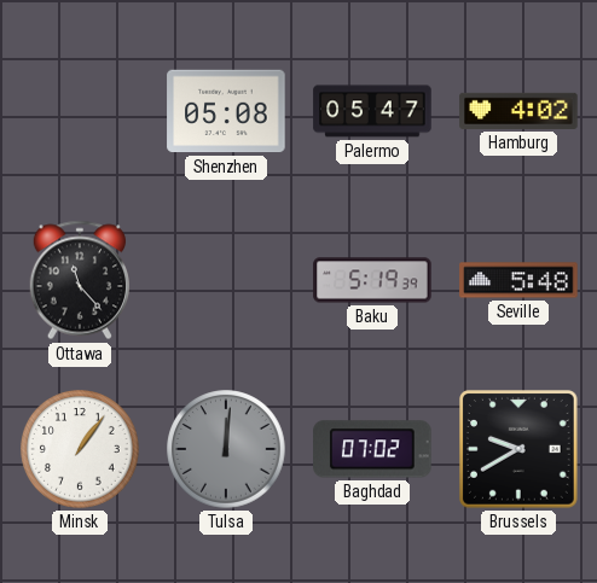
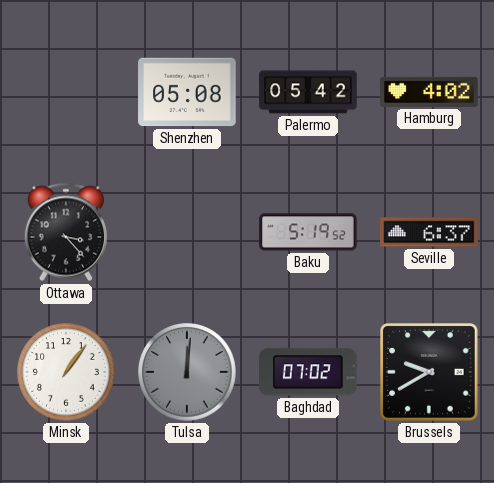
Palermo: 05:47 -> 05:42
Ottawa: 11:23 -> 3:23
Baku: 5:19:39 -> 5:19:52
Seville: 5:48 -> 6:37
